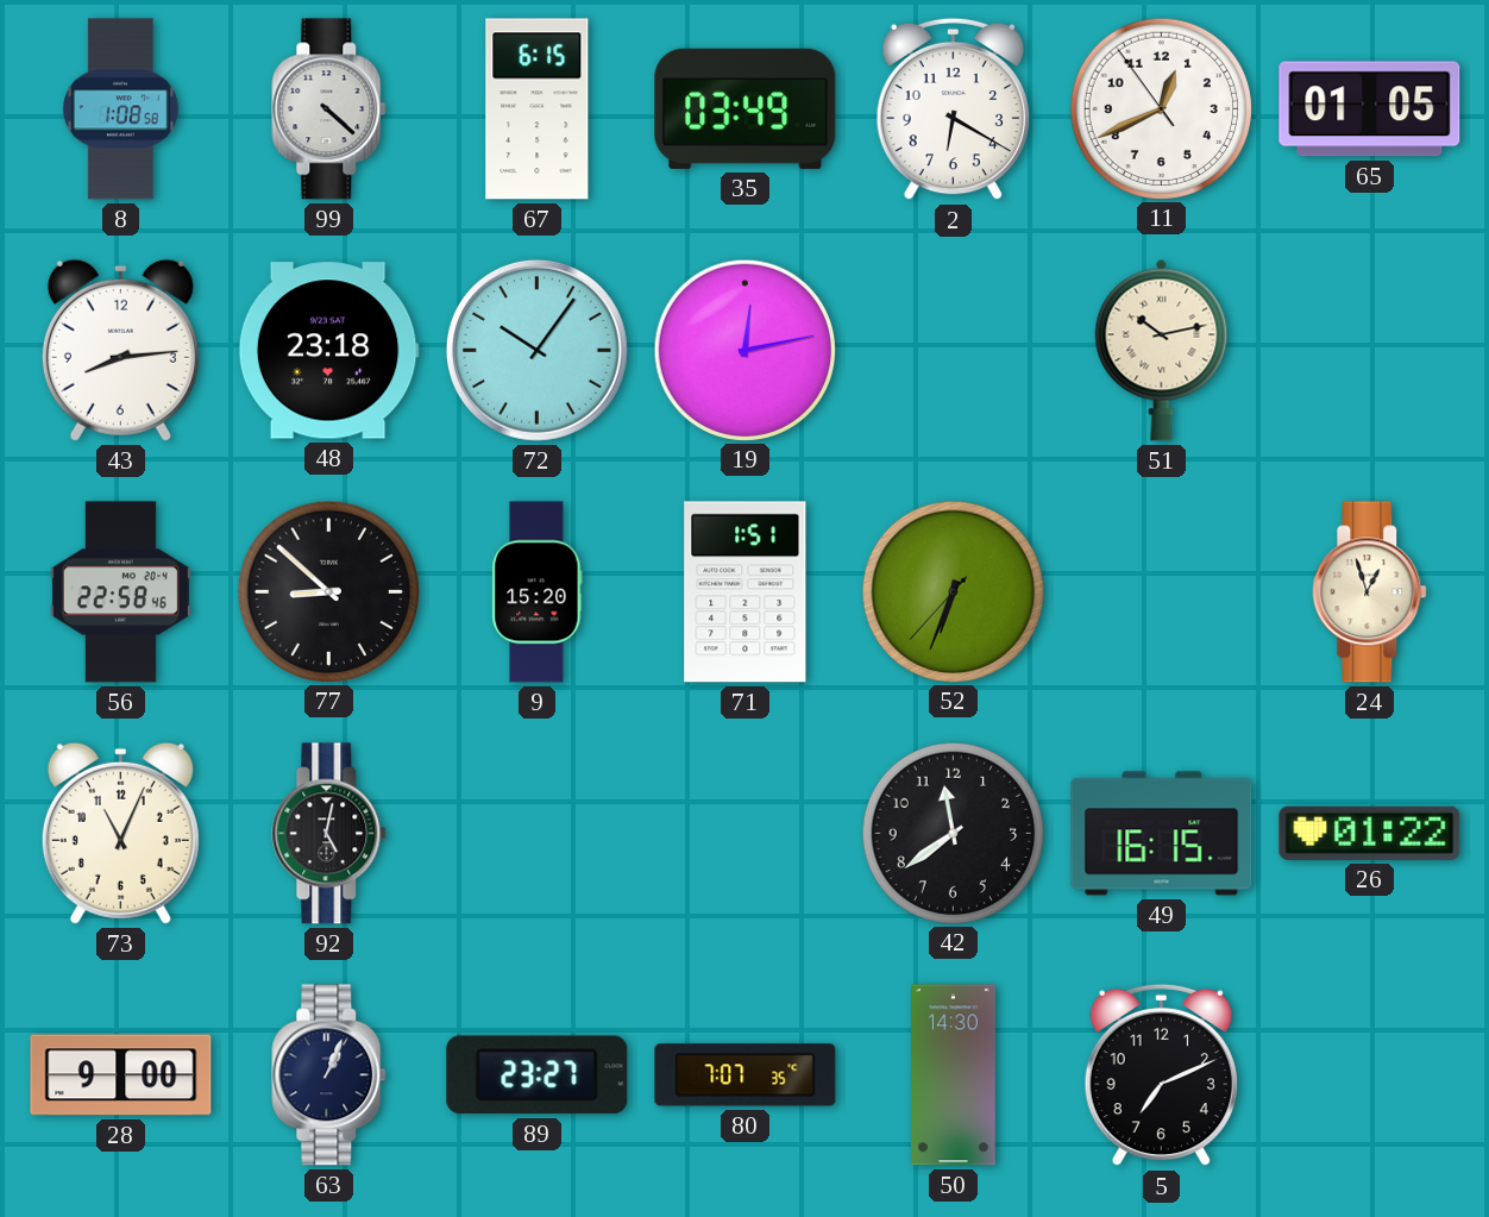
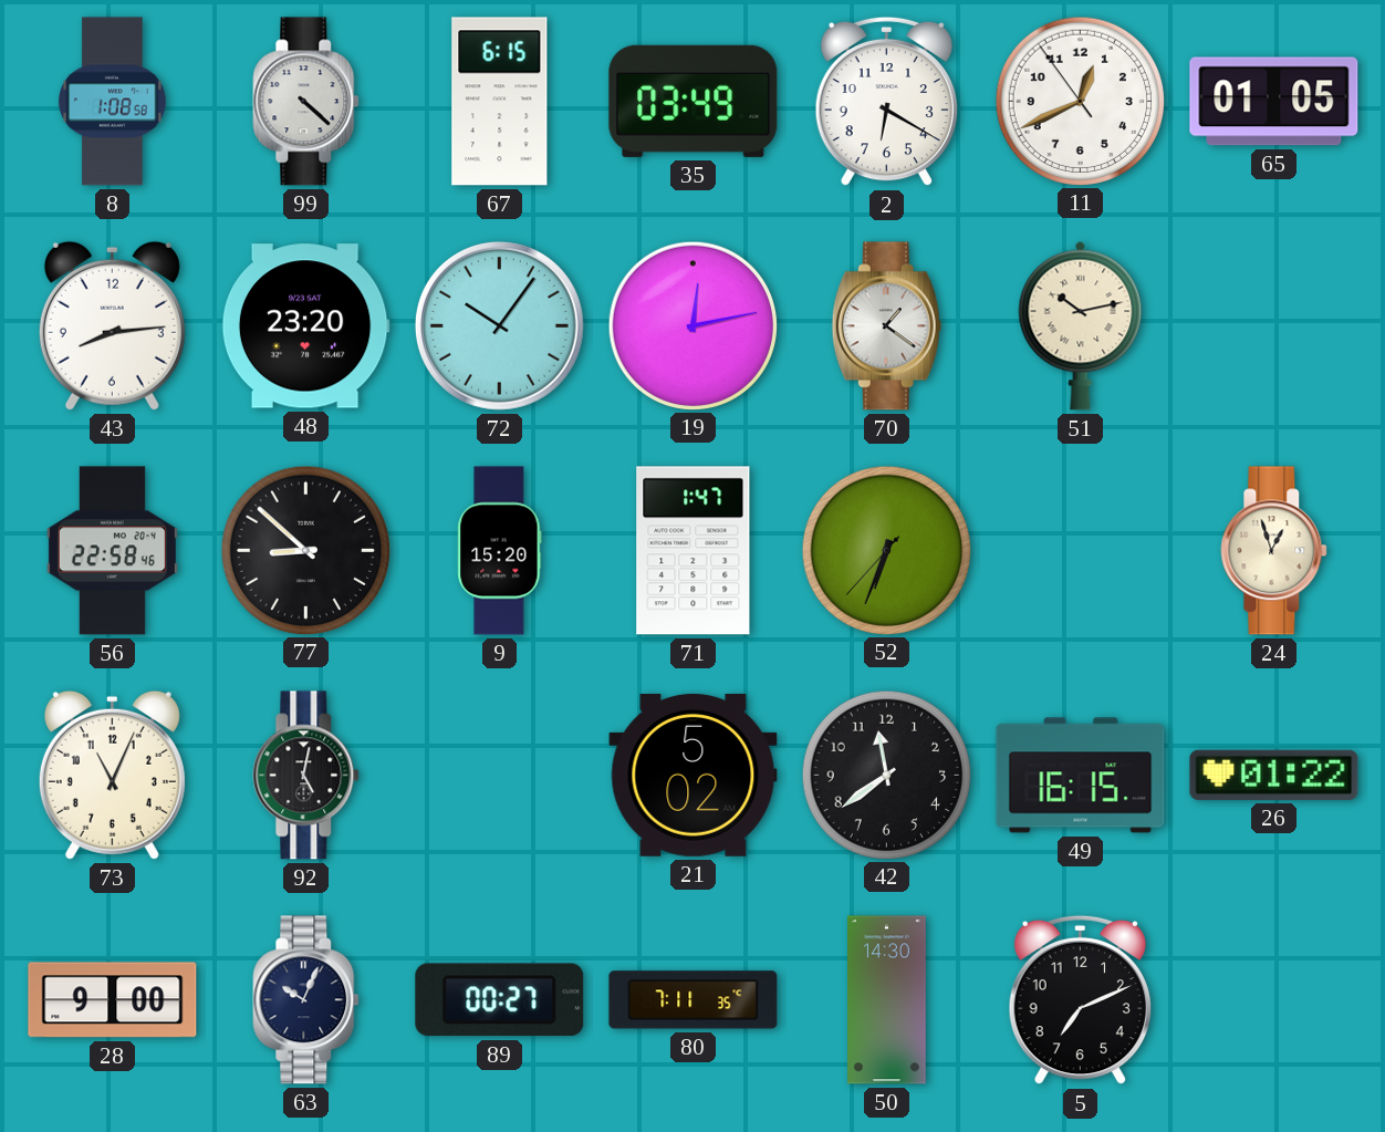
48: 23:18 -> 23:20
70: none -> 1:21
71: 1:51 -> 1:47
21: none -> 5:02
63: 1:04 -> 10:04
89: 23:27 -> 00:27
80: 7:07 -> 7:11
